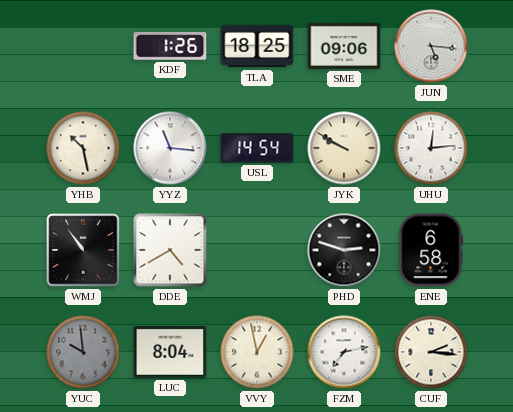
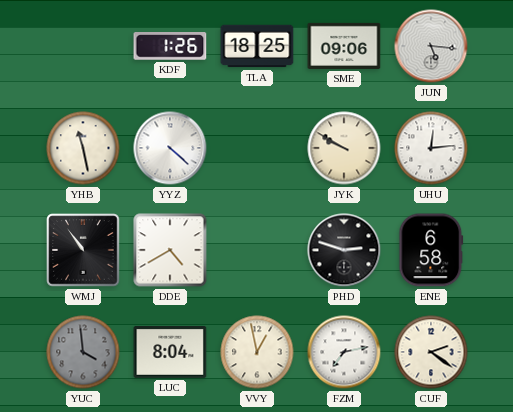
YHB: 10:28 -> 11:28
YYZ: 11:16 -> 4:22
USL: 14:54 -> none
YUC: 9:59 -> 3:59
CUF: 2:16 -> 2:21
